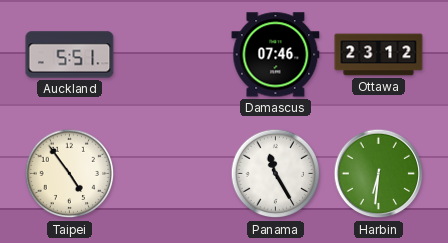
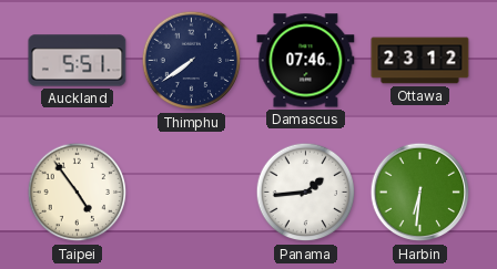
Thimphu: none -> 7:39
Panama: 11:25 -> 1:44
